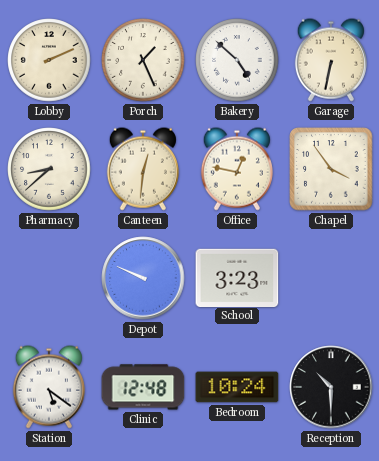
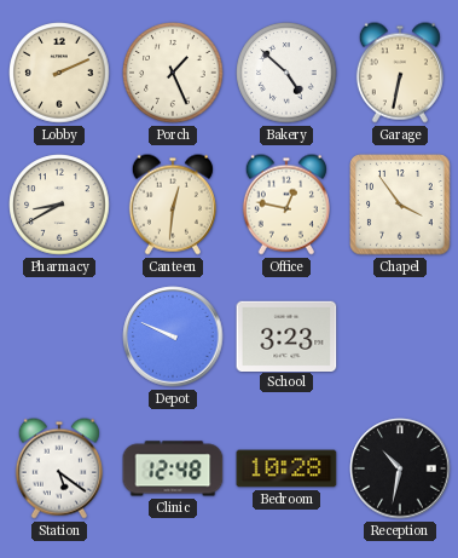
Pharmacy: 8:38 -> 8:40
Bedroom: 10:24 -> 10:28
Reception: 10:30 -> 10:32
